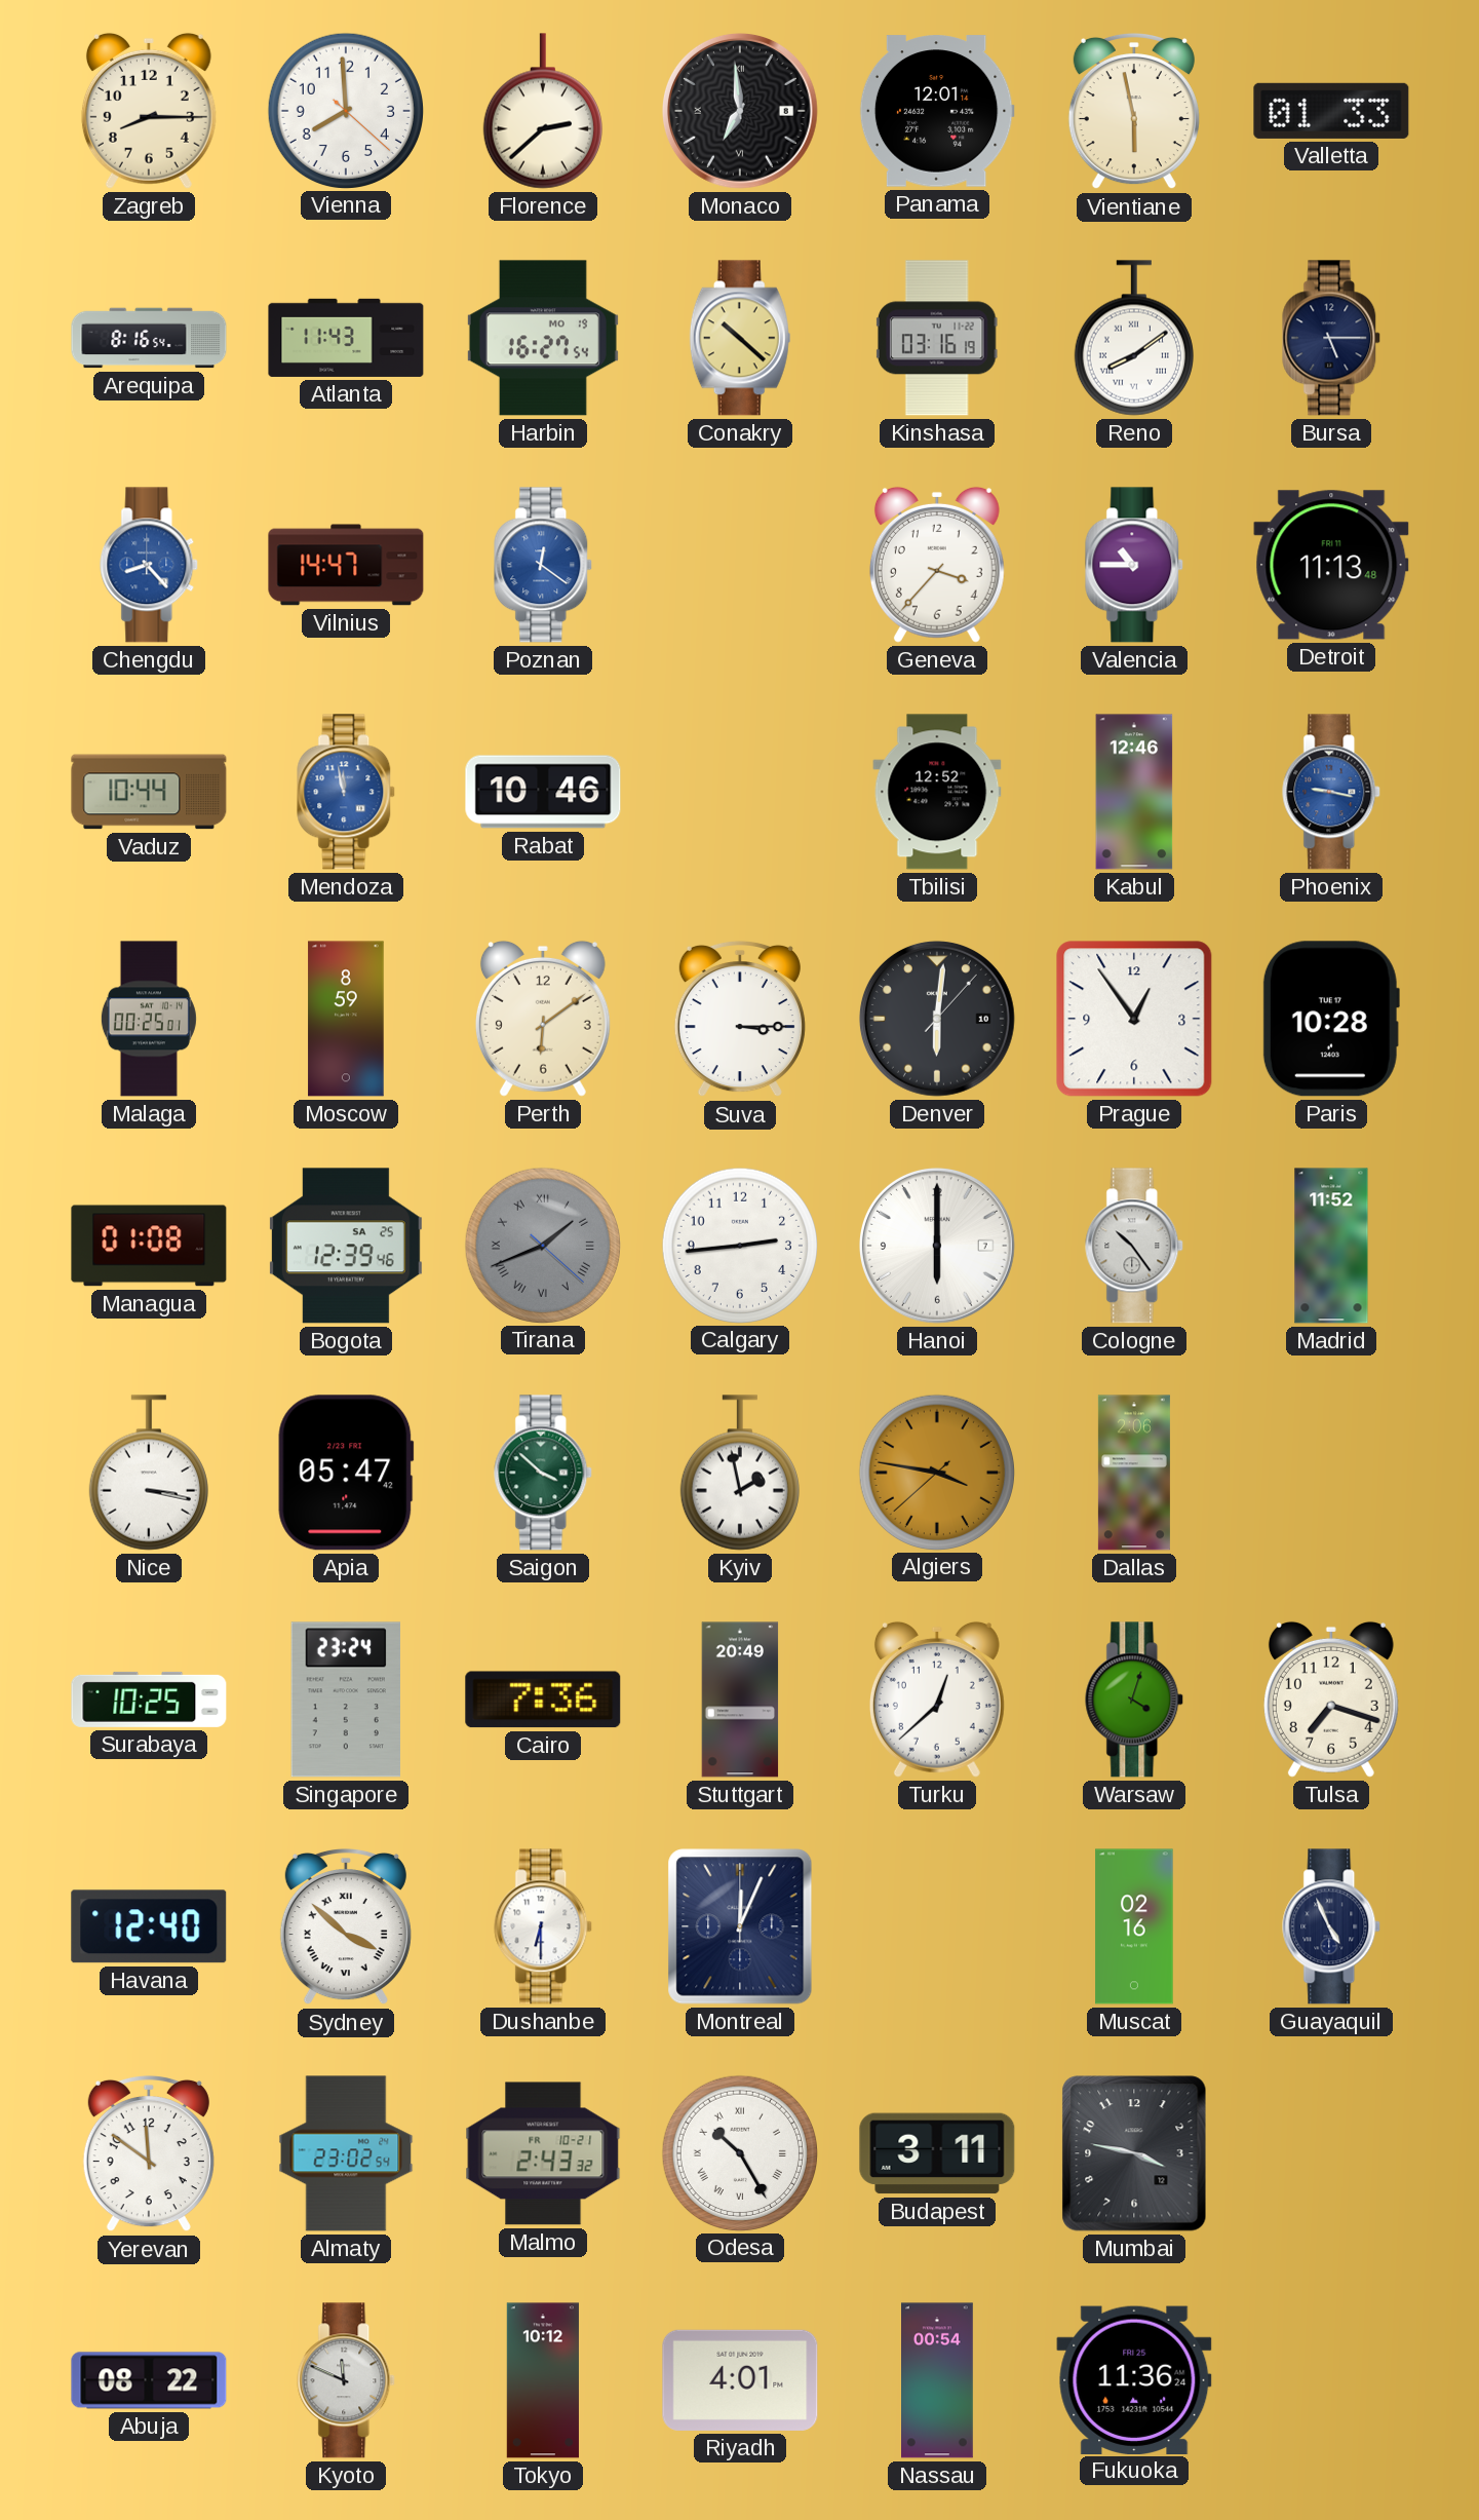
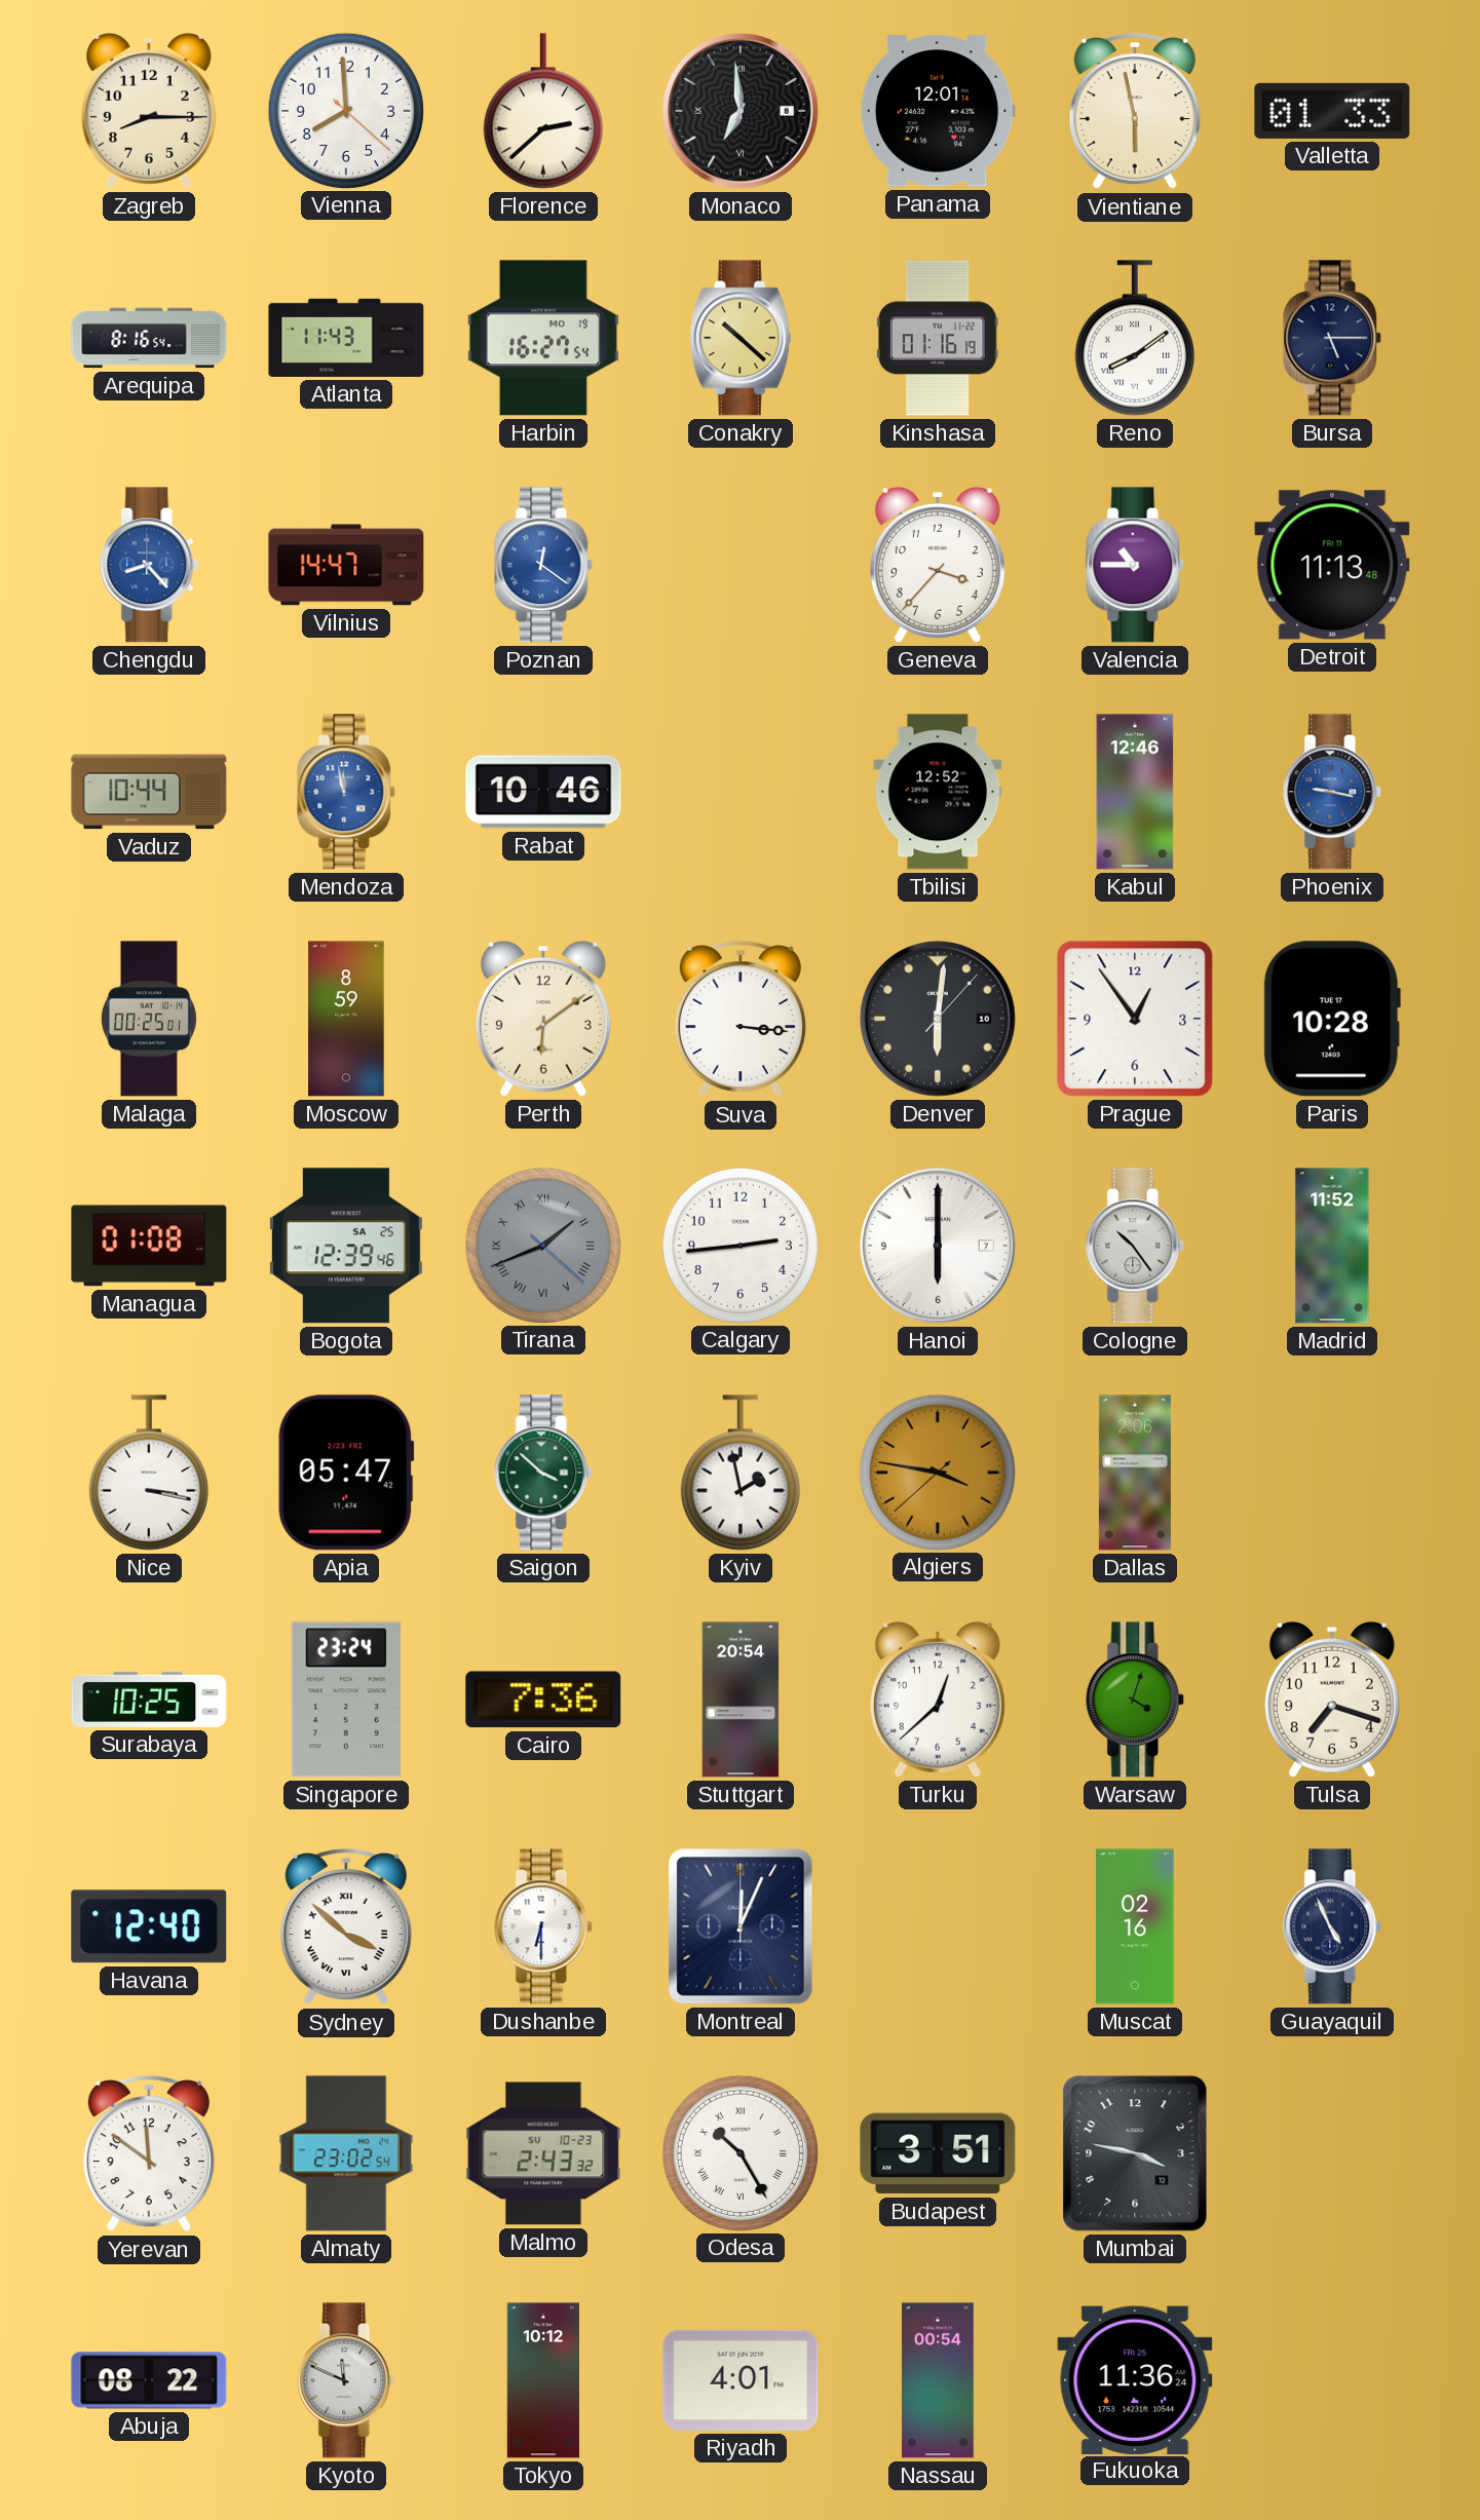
Kinshasa: 03:16 -> 01:16
Suva: 3:15 -> 3:16
Stuttgart: 20:49 -> 20:54
Malmo date: FR 10-21 -> SU 10-23
Budapest: 3:11 -> 3:51
